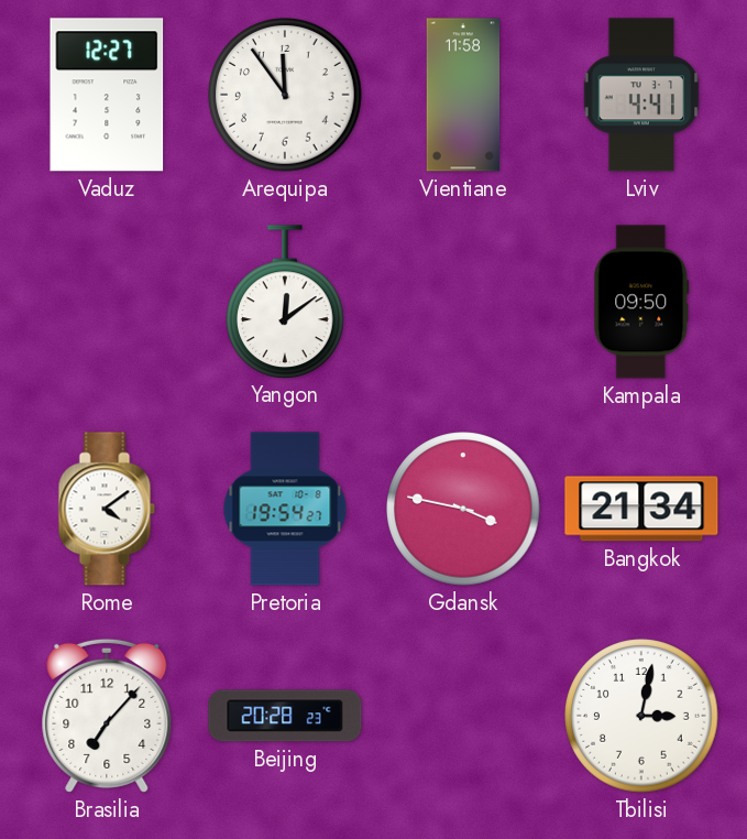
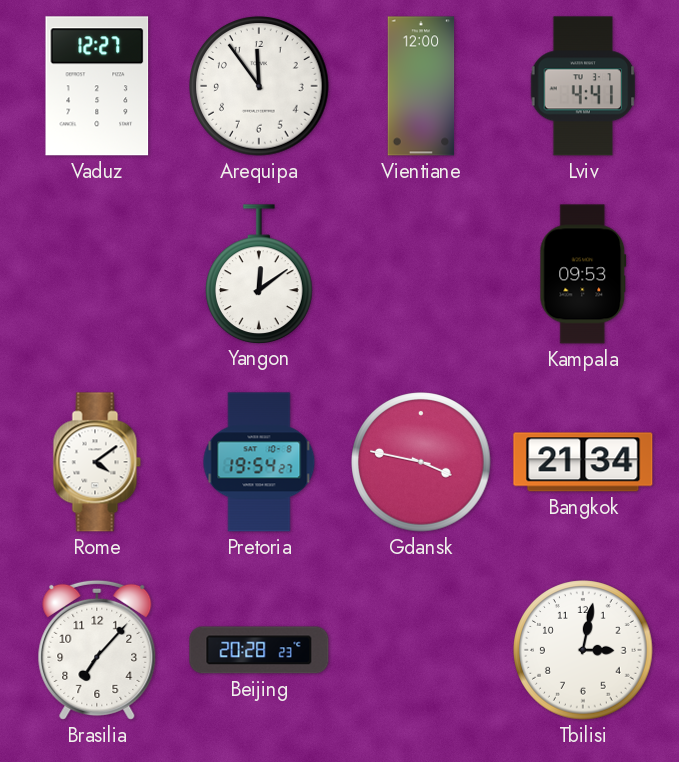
Vientiane: 11:58 -> 12:00
Kampala: 09:50 -> 09:53
